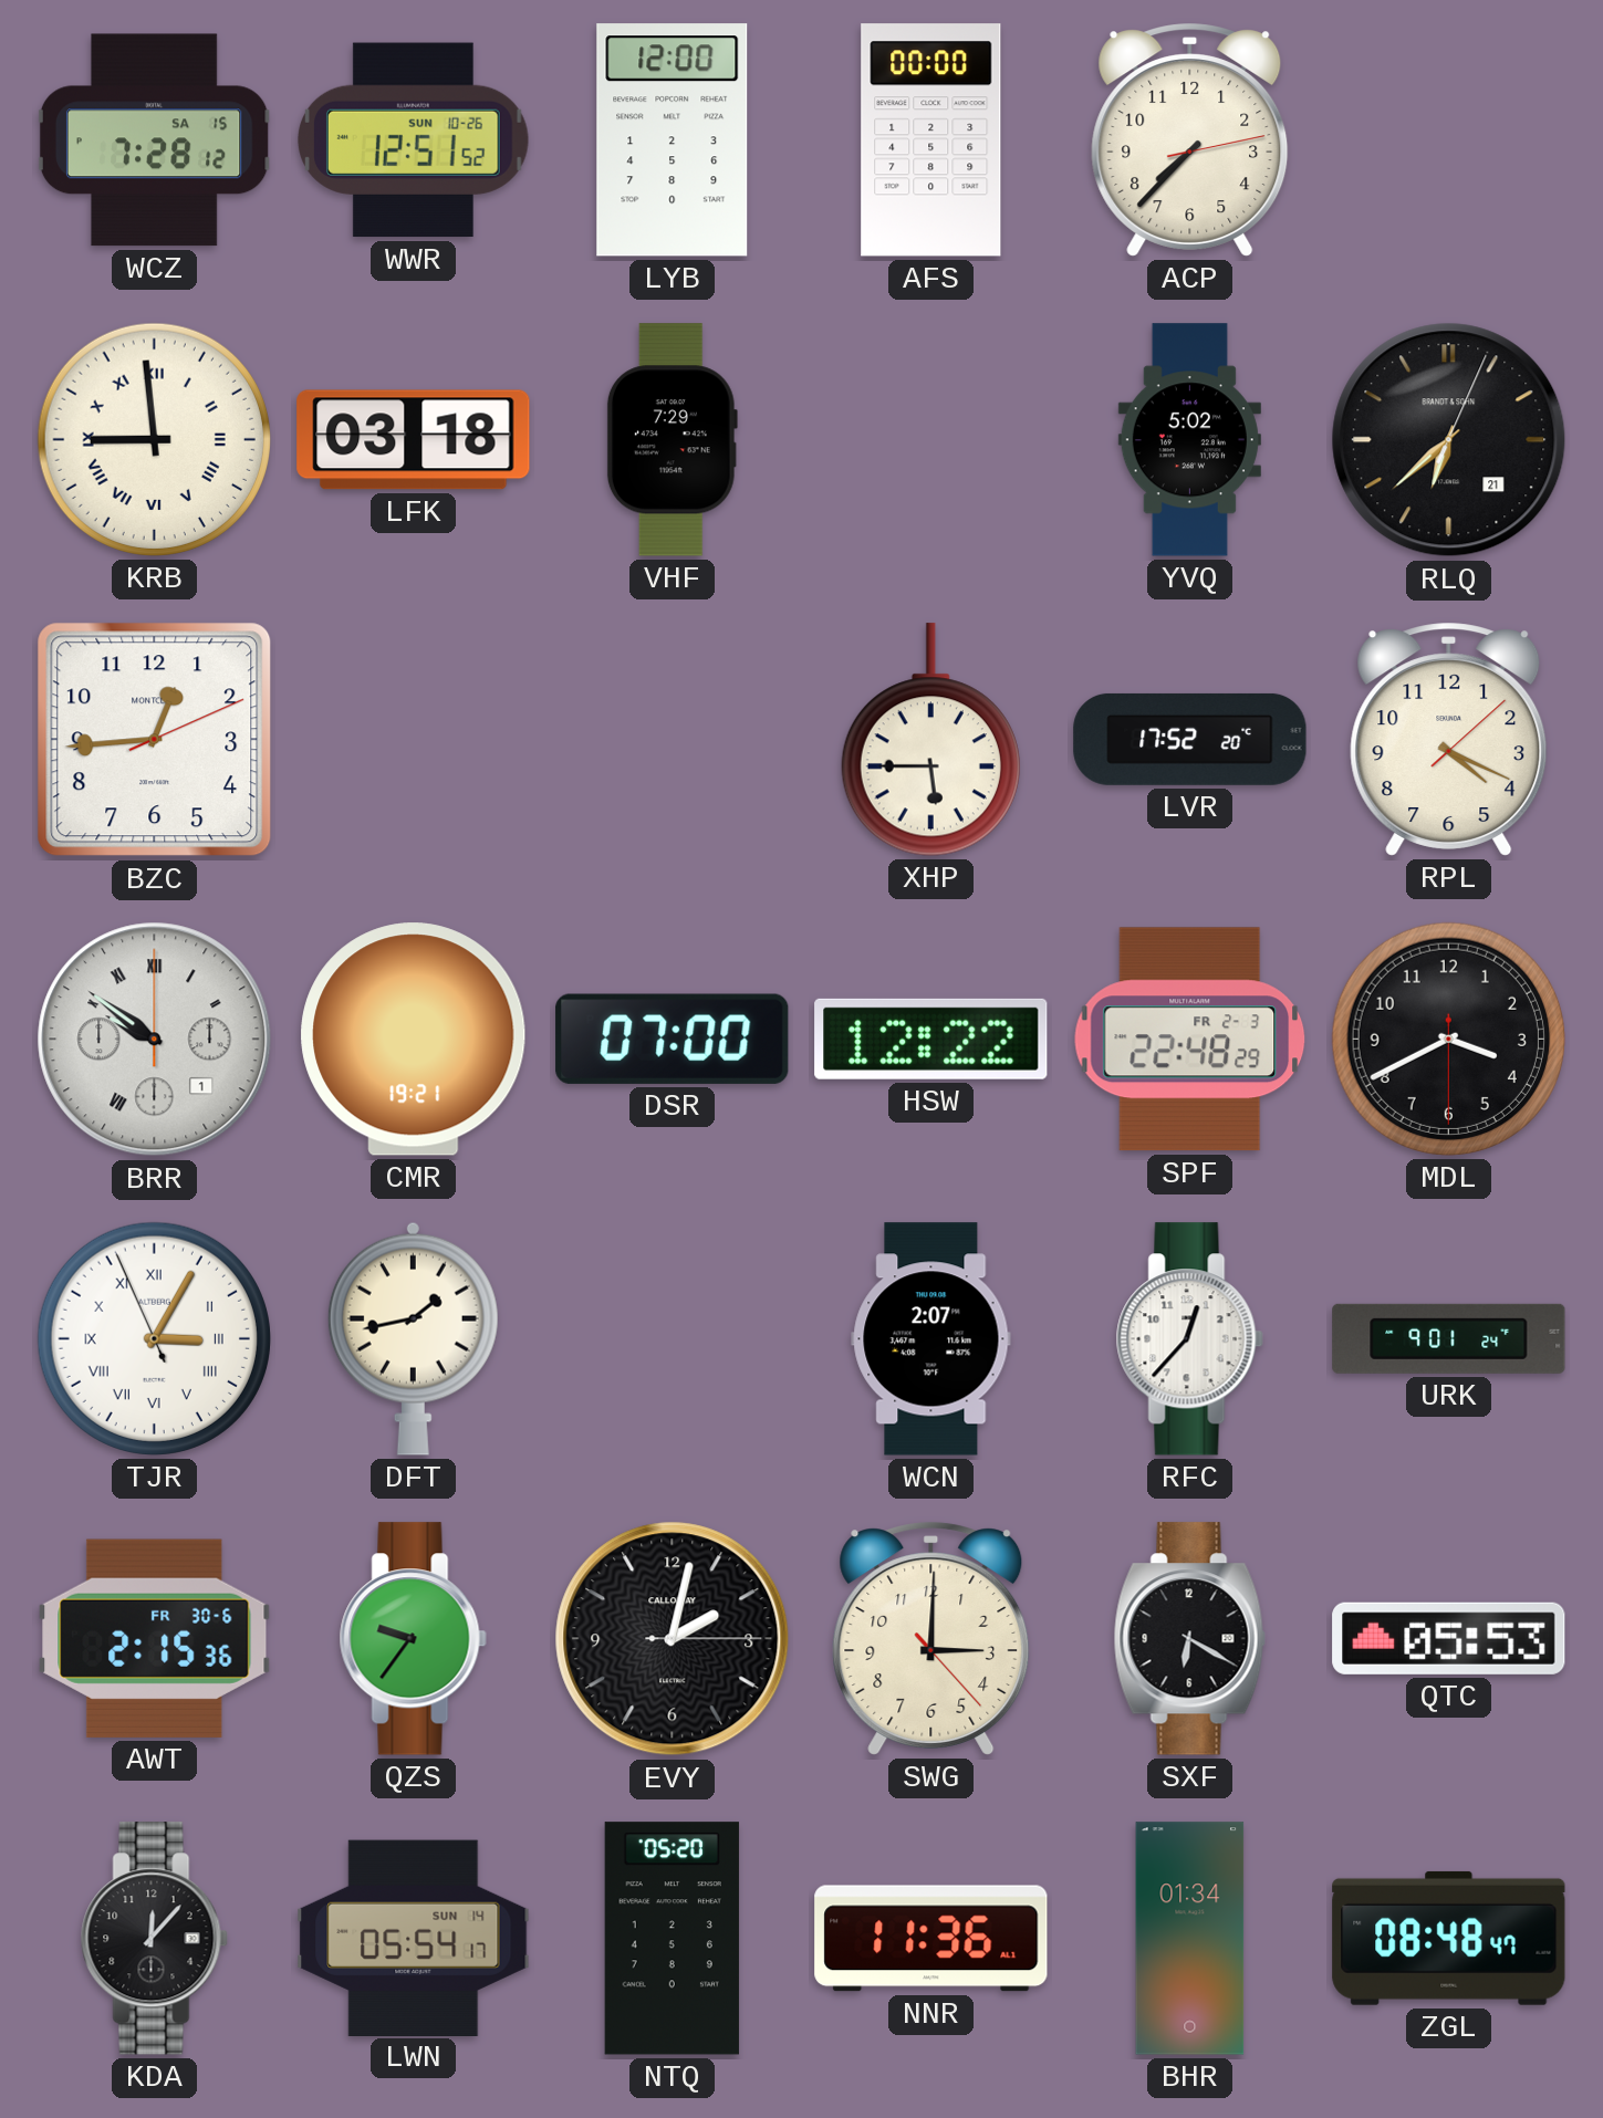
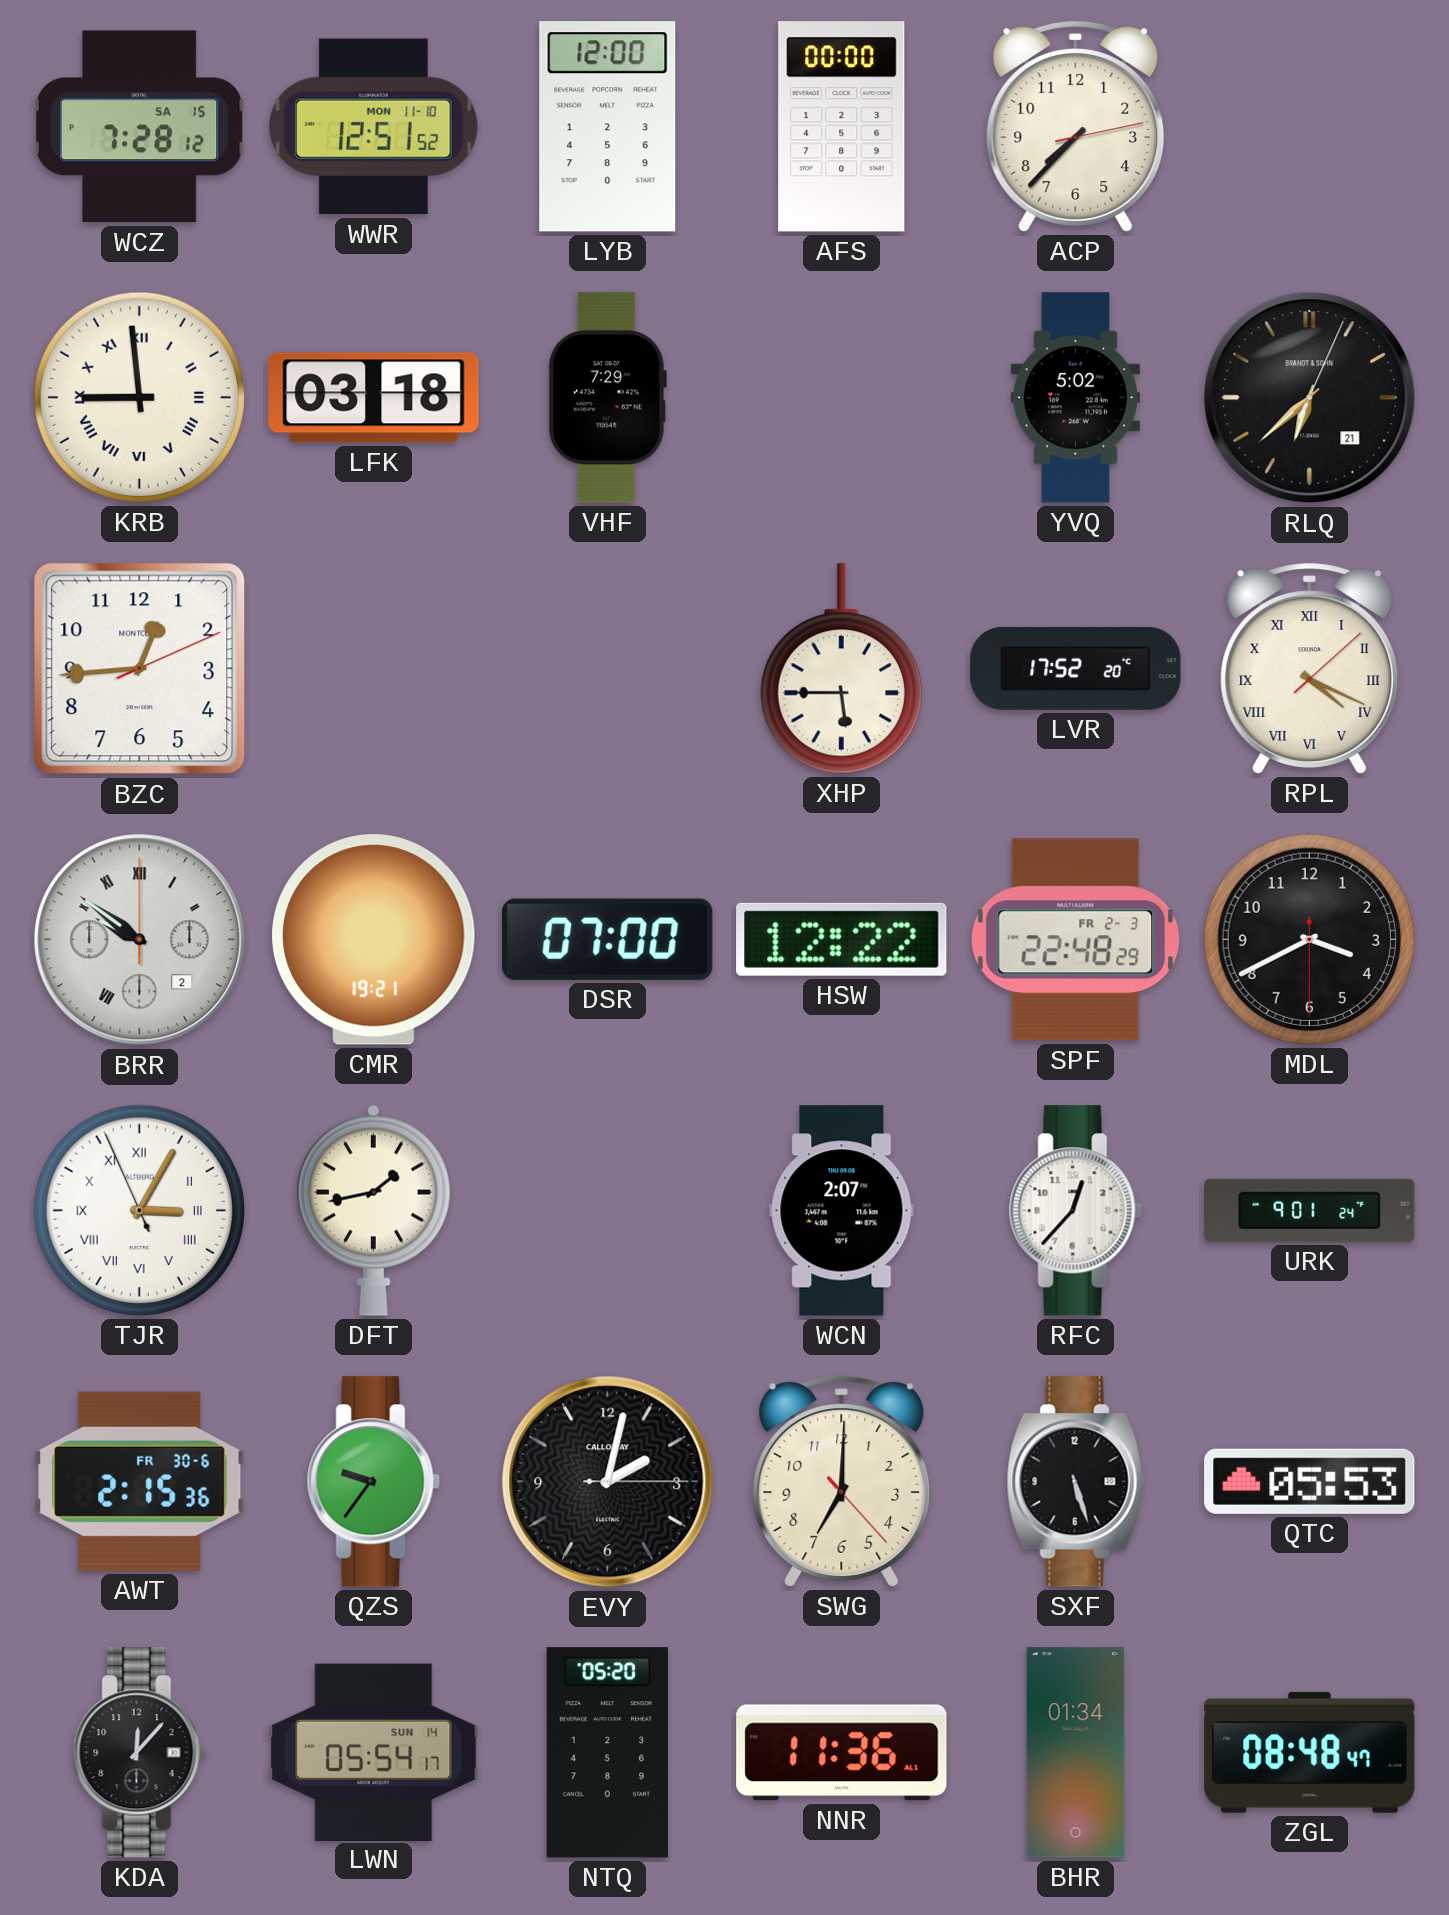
WWR date: SUN 10-26 -> MON 11-10
RPL numerals: Arabic -> Roman
BRR date: 1 -> 2
SWG: 3:00 -> 7:00
SXF: 6:20 -> 5:27
